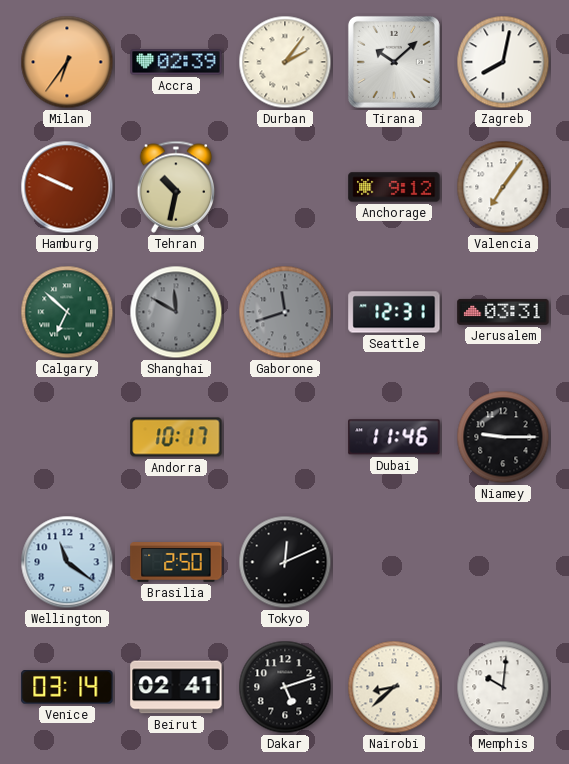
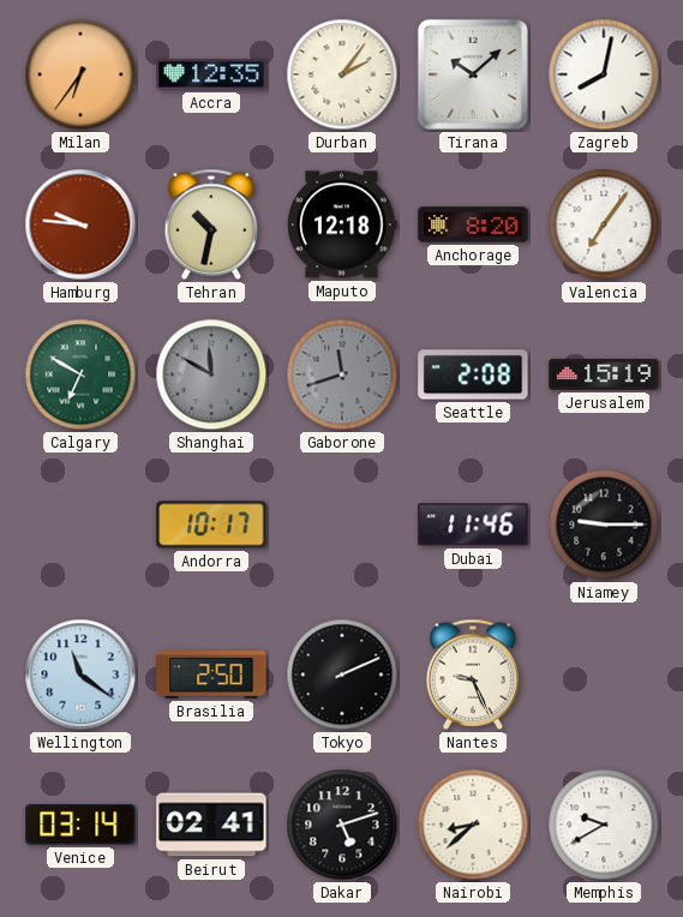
Accra: 02:39 -> 12:35
Hamburg: 9:49 -> 9:46
Maputo: none -> 12:18
Anchorage: 9:12 -> 8:20
Calgary: 6:52 -> 6:50
Seattle: 12:31 -> 2:08
Jerusalem: 03:31 -> 15:19
Tokyo: 12:11 -> 2:11
Nantes: none -> 9:26
Memphis: 10:01 -> 9:40
